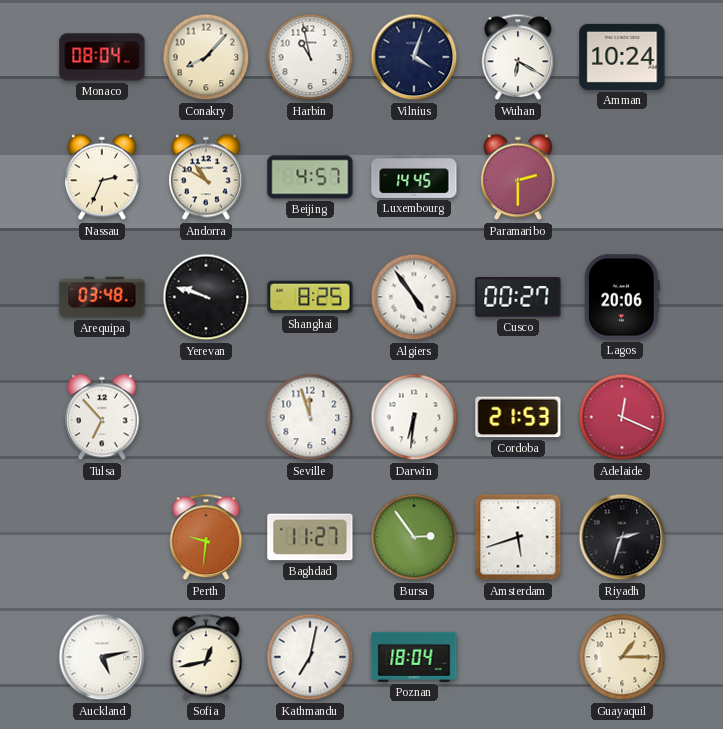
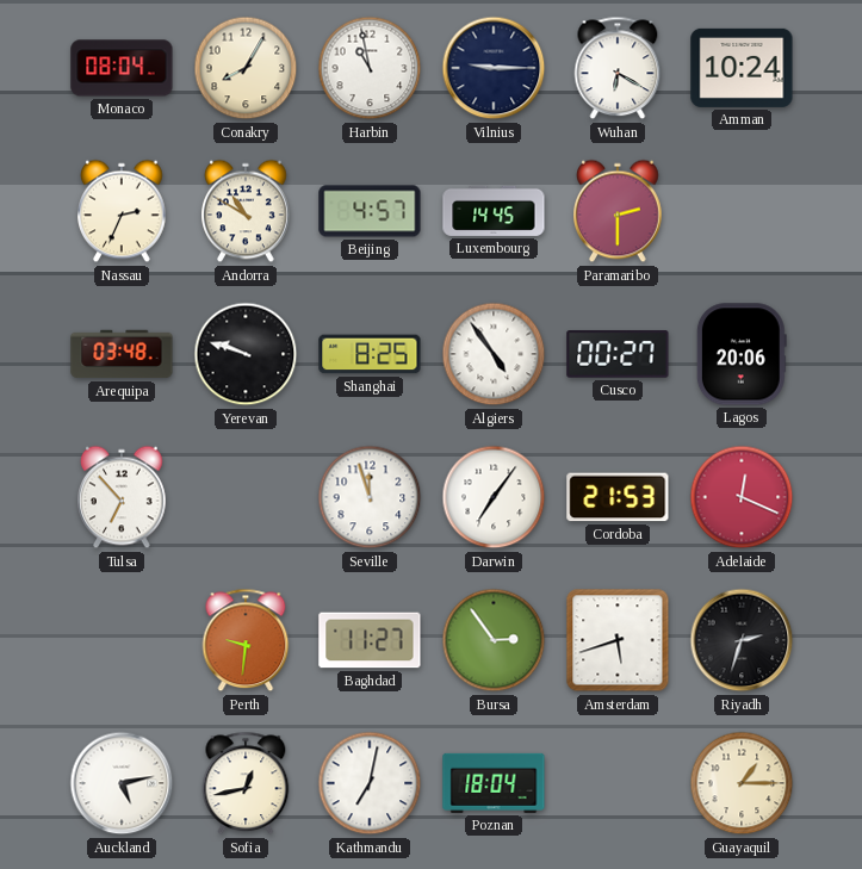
Conakry: 8:07 -> 8:05
Vilnius: 4:03 -> 9:15
Darwin: 6:31 -> 7:06
